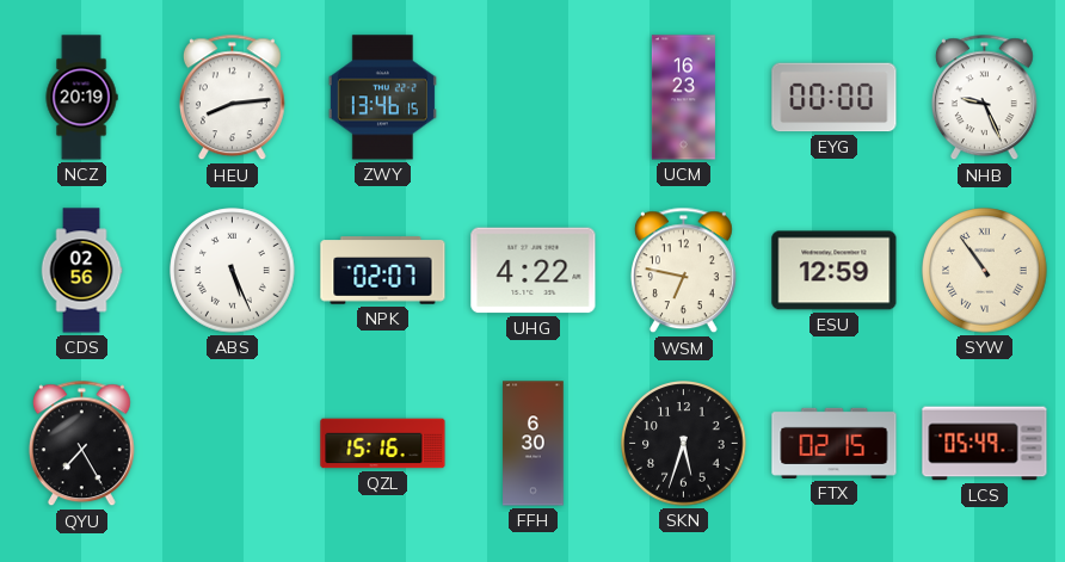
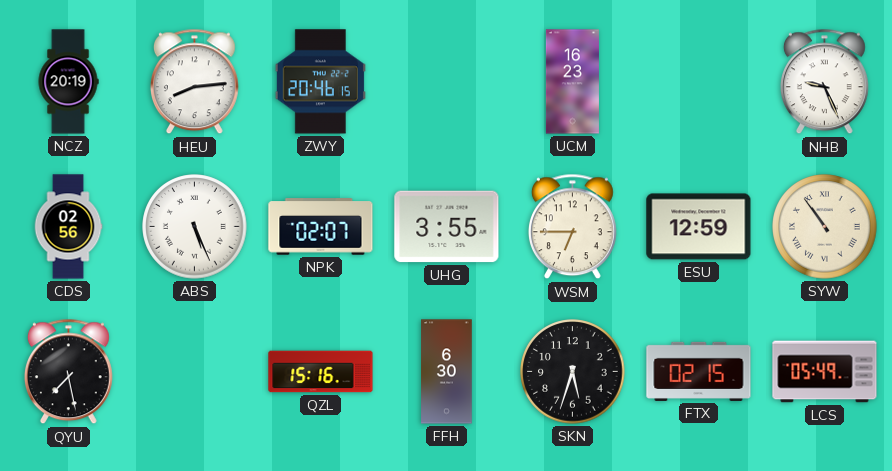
ZWY: 13:46 -> 20:46
EYG: 00:00 -> none
UHG: 4:22 -> 3:55
WSM: 6:47 -> 6:45
QYU: 7:25 -> 7:28
